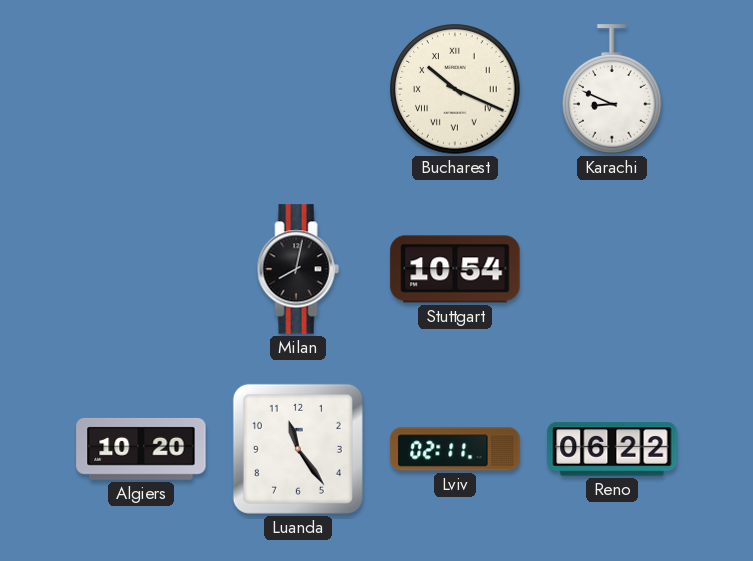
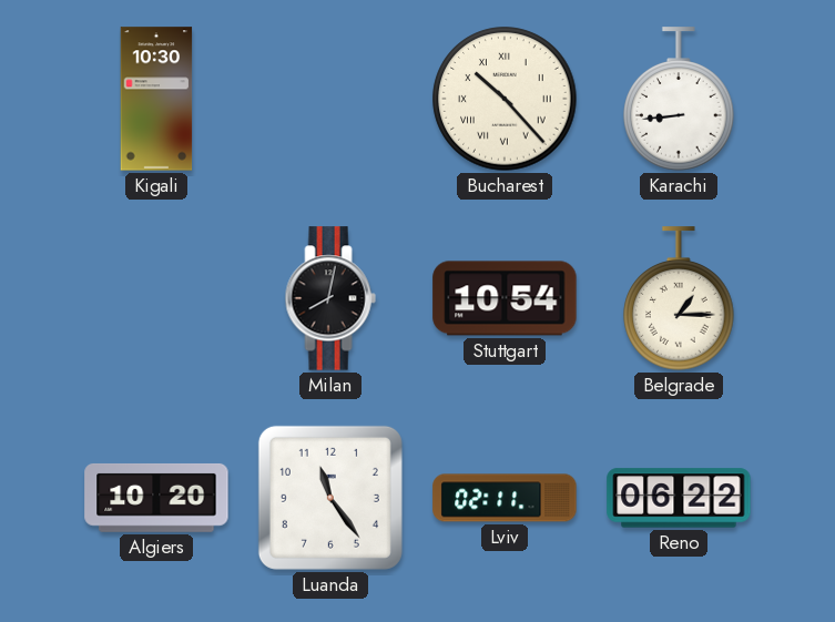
Kigali: none -> 10:30
Bucharest: 10:19 -> 10:23
Karachi: 8:49 -> 8:44
Belgrade: none -> 1:15
